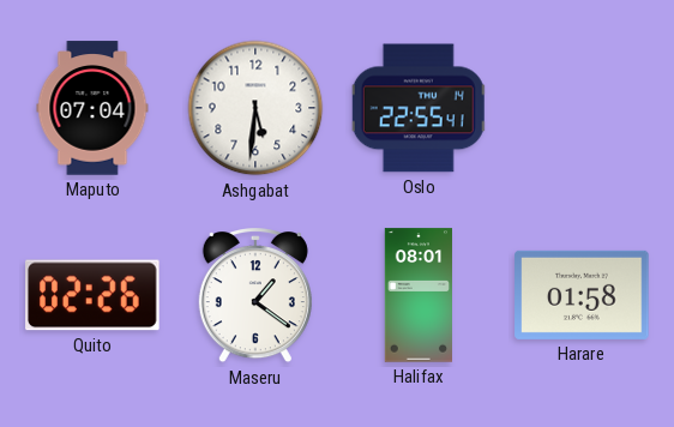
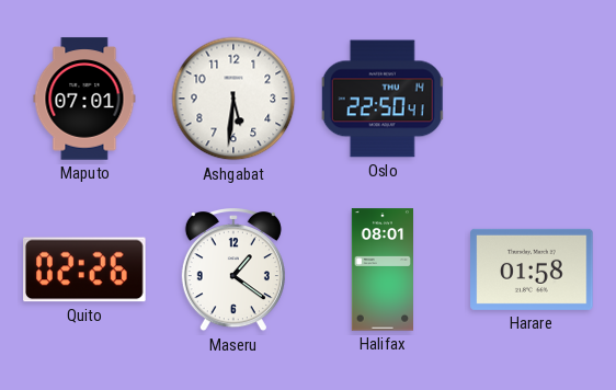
Maputo: 07:04 -> 07:01
Oslo: 22:55 -> 22:50
